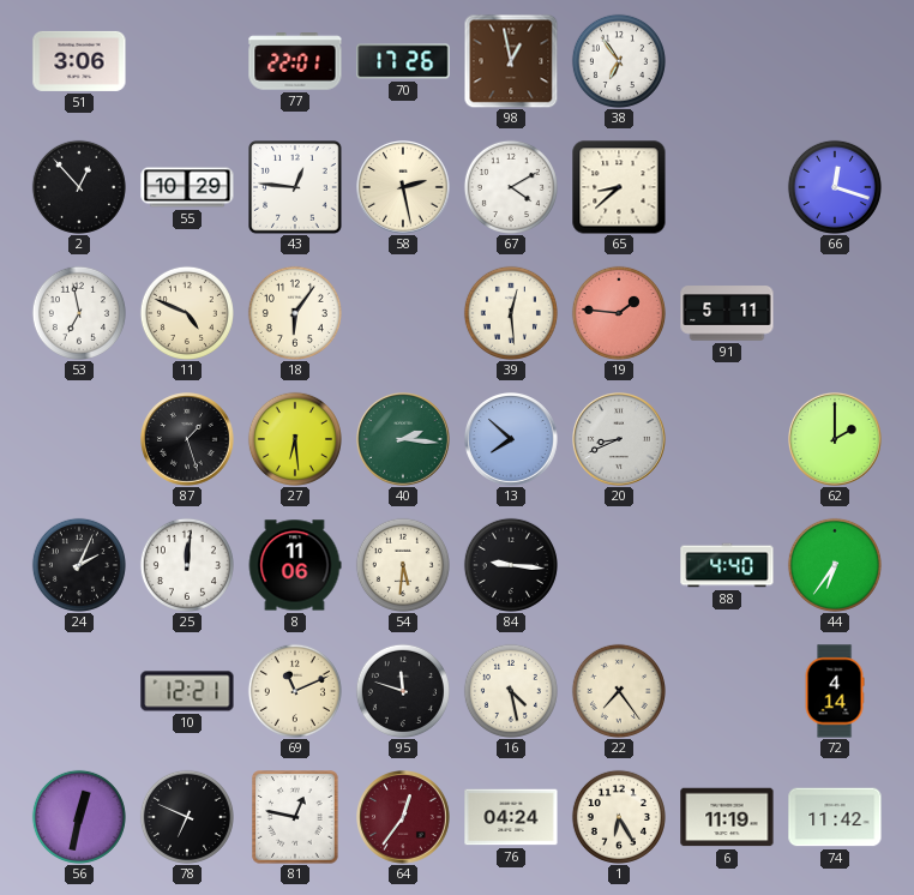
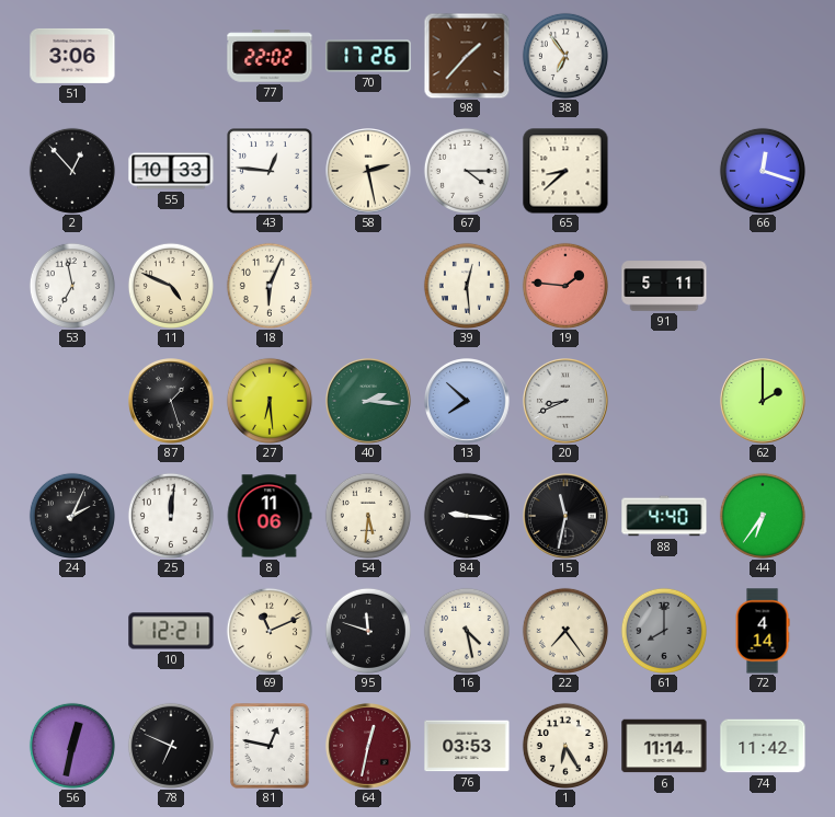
77: 22:01 -> 22:02
98: 12:58 -> 1:37
55: 10:29 -> 10:33
67: 4:10 -> 4:15
18: 6:06 -> 6:04
15: none -> 11:32
61: none -> 8:00
64: 12:36 -> 12:32
76: 04:24 -> 03:53
6: 11:19 -> 11:14
